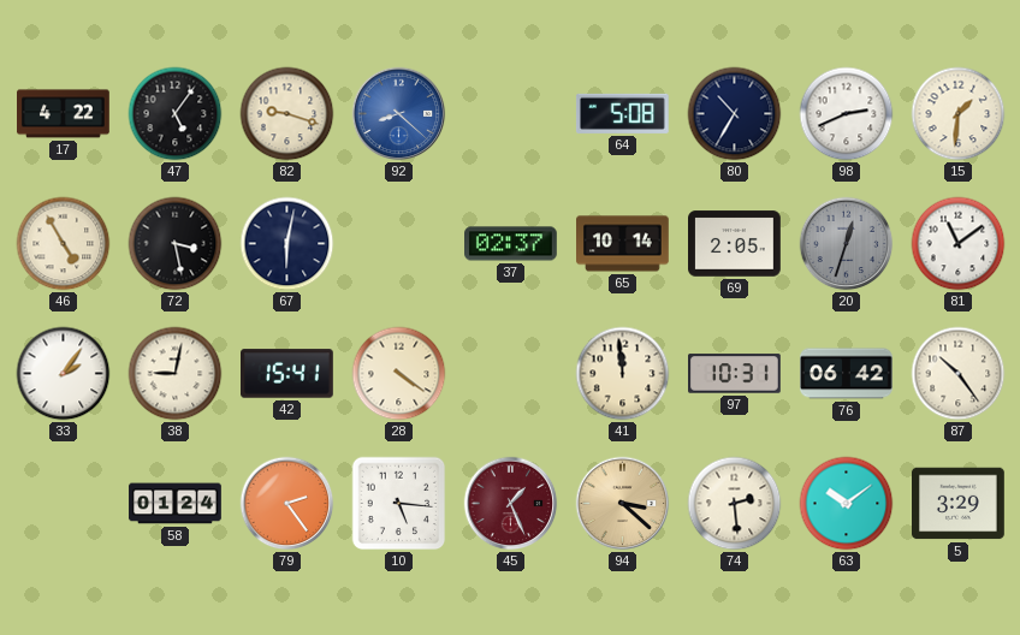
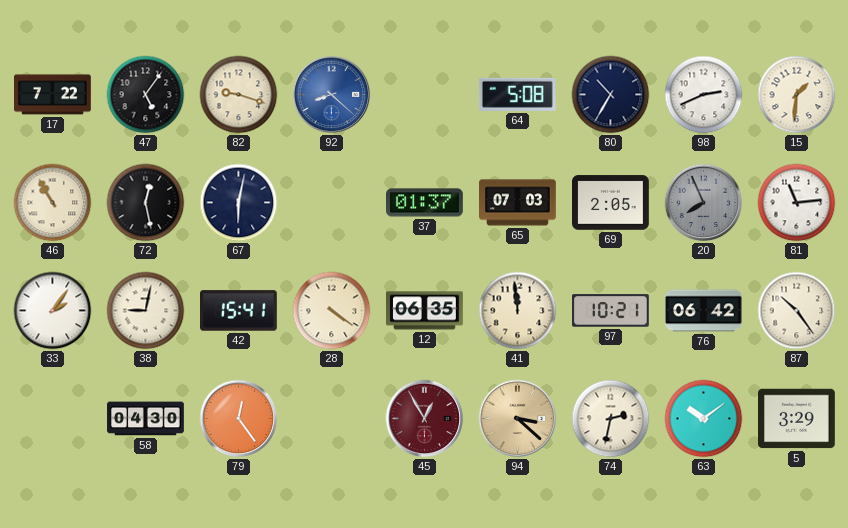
17: 4:22 -> 7:22
46: 4:55 -> 10:55
72: 3:28 -> 12:28
37: 02:37 -> 01:37
65: 10:14 -> 07:03
20: 12:33 -> 7:56
81: 11:09 -> 11:14
12: none -> 06:35
97: 10:31 -> 10:21
58: 01:24 -> 04:30
79: 2:24 -> 12:24
10: 5:16 -> none
45: 1:26 -> 12:55
74: 2:29 -> 2:32
